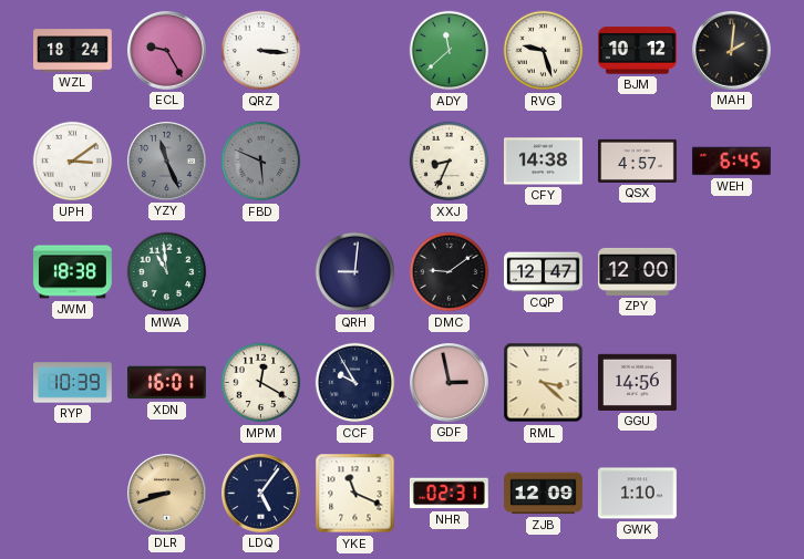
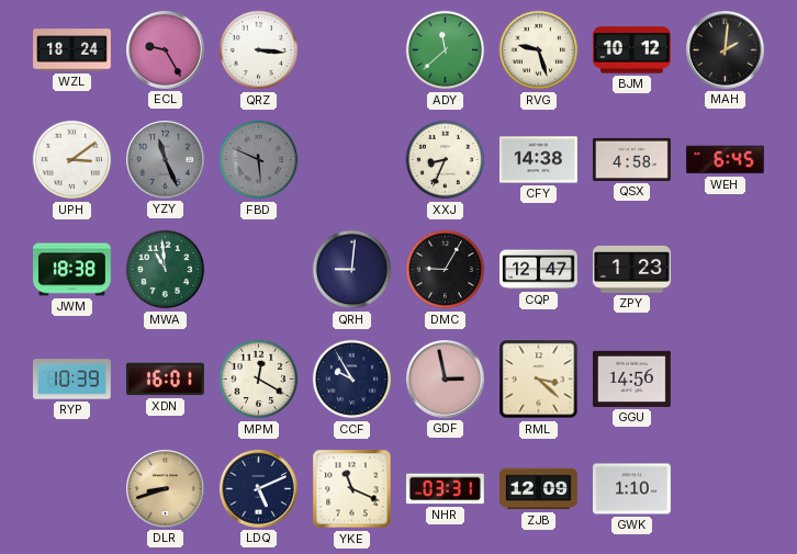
QSX: 4:57 -> 4:58
DMC: 9:09 -> 9:05
ZPY: 12:00 -> 1:23
LDQ: 5:06 -> 5:11
NHR: 02:31 -> 03:31
